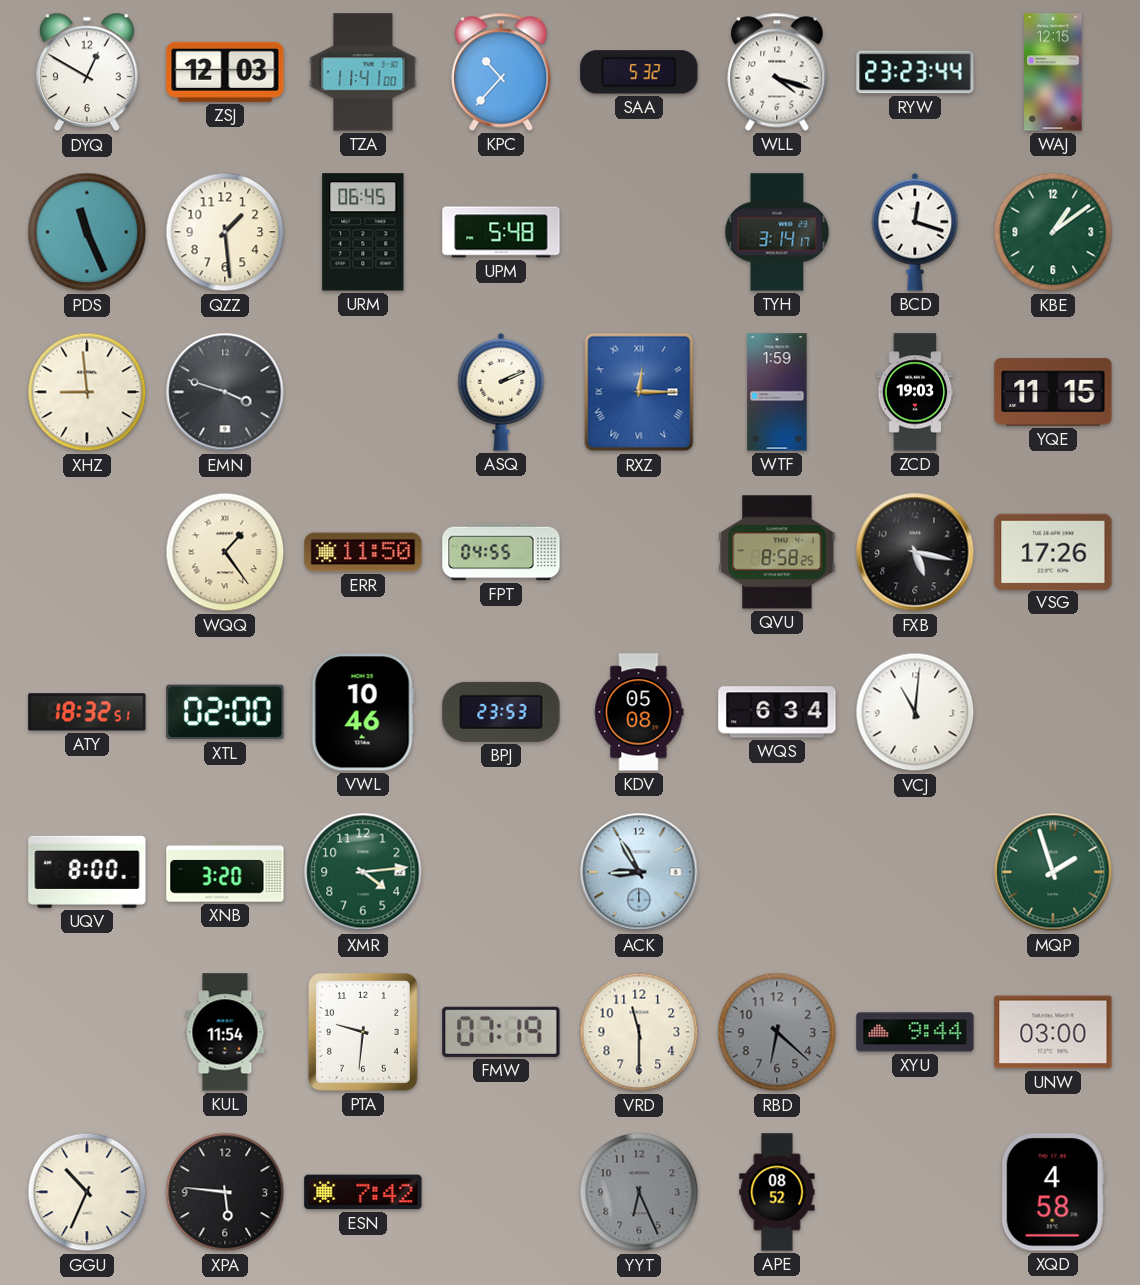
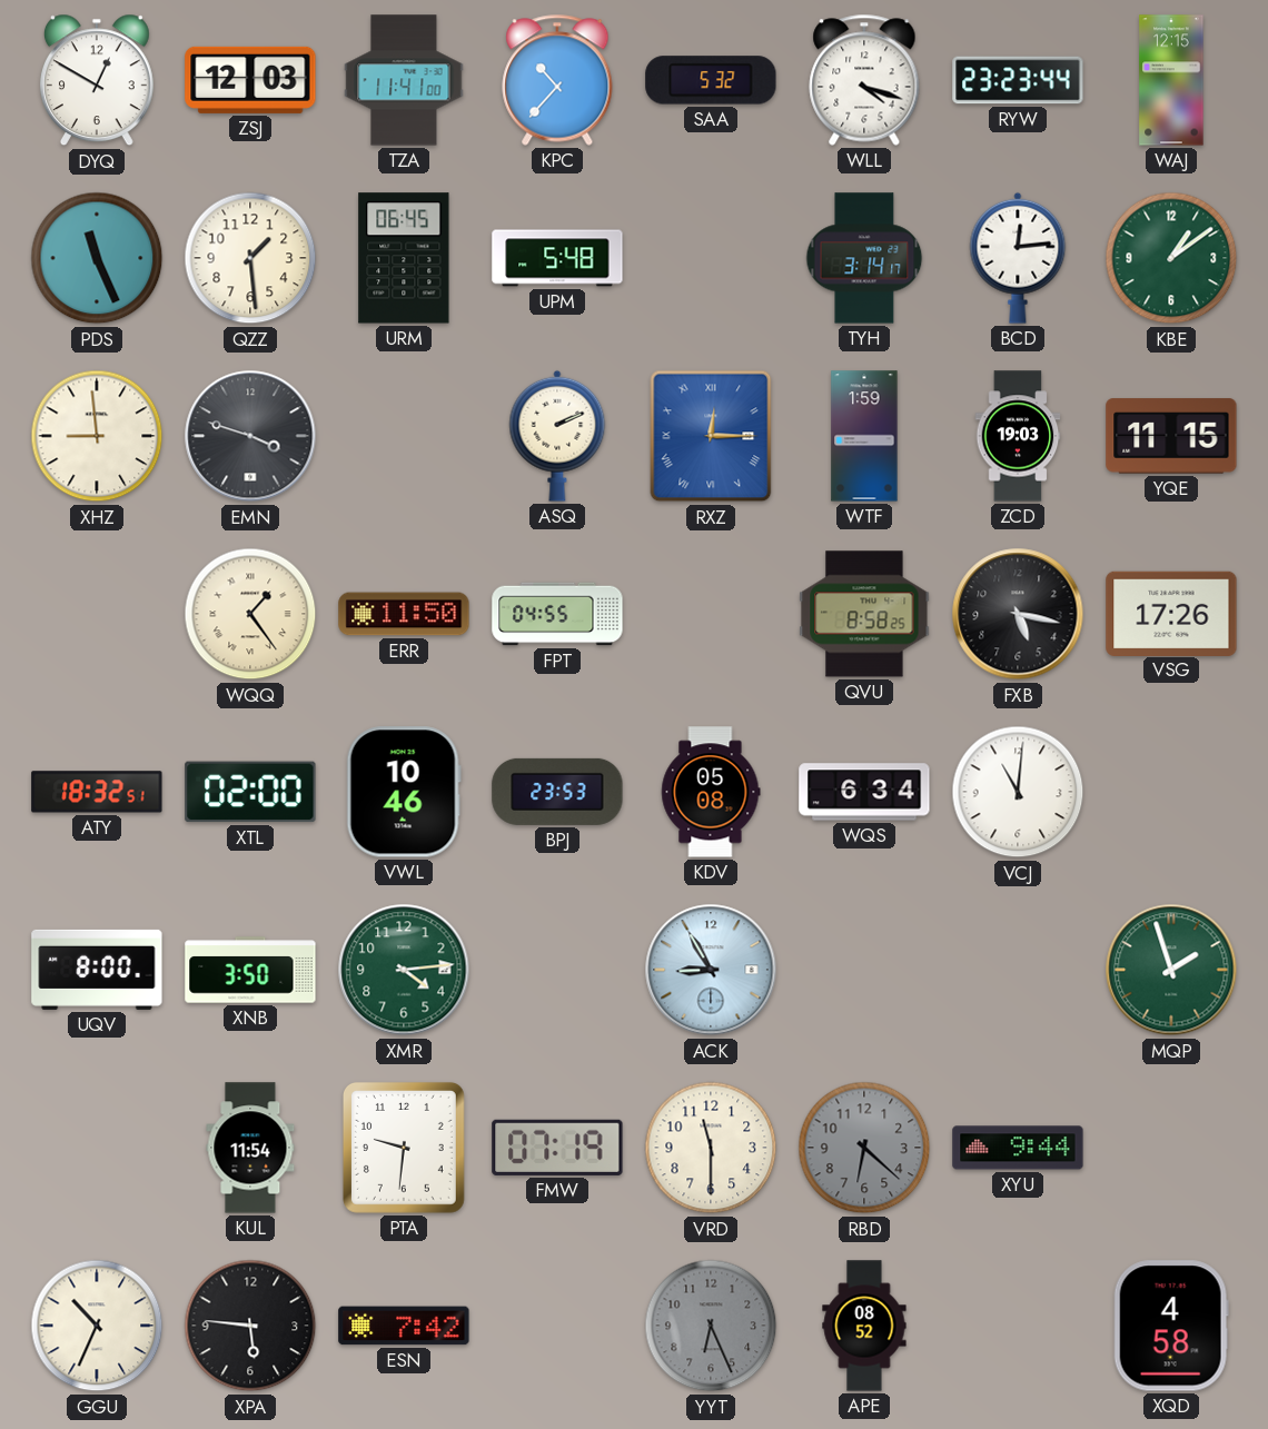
BCD: 12:18 -> 12:14
XNB: 3:20 -> 3:50
UNW: 03:00 -> none
